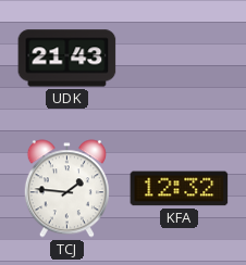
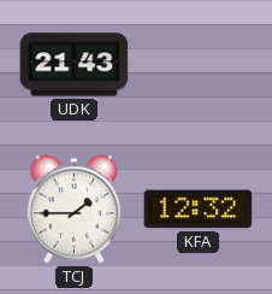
TCJ: 1:46 -> 1:45
